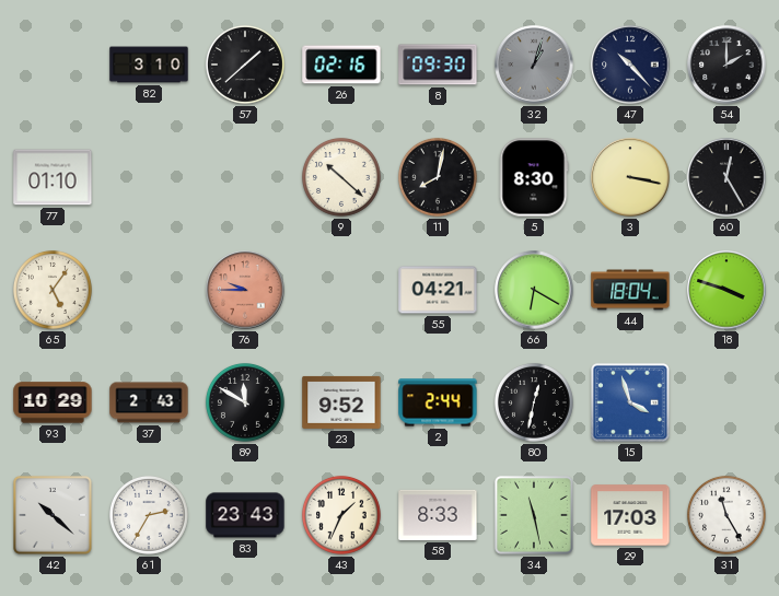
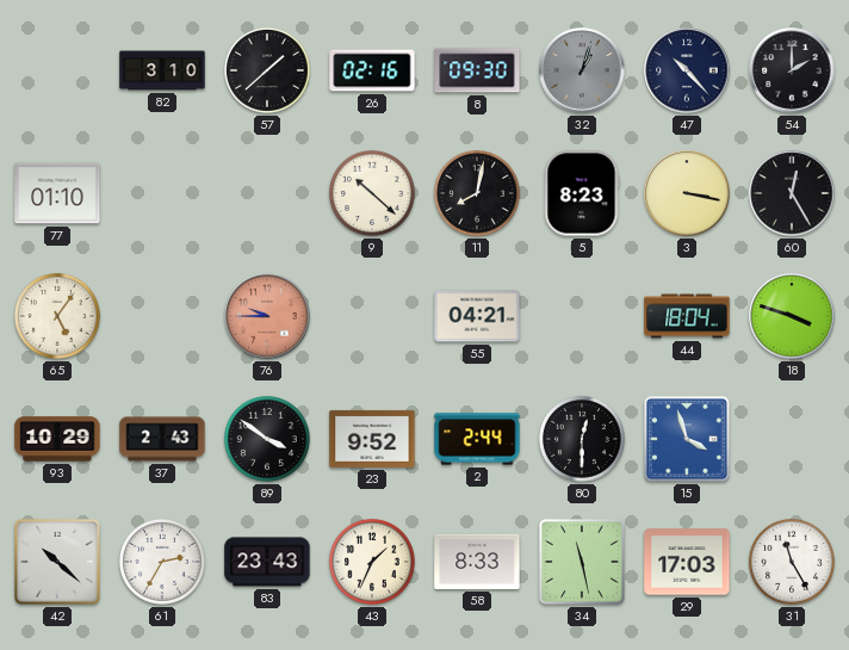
5: 8:30 -> 8:23
66: 6:20 -> none
89: 11:50 -> 3:51
80: 12:32 -> 12:30
